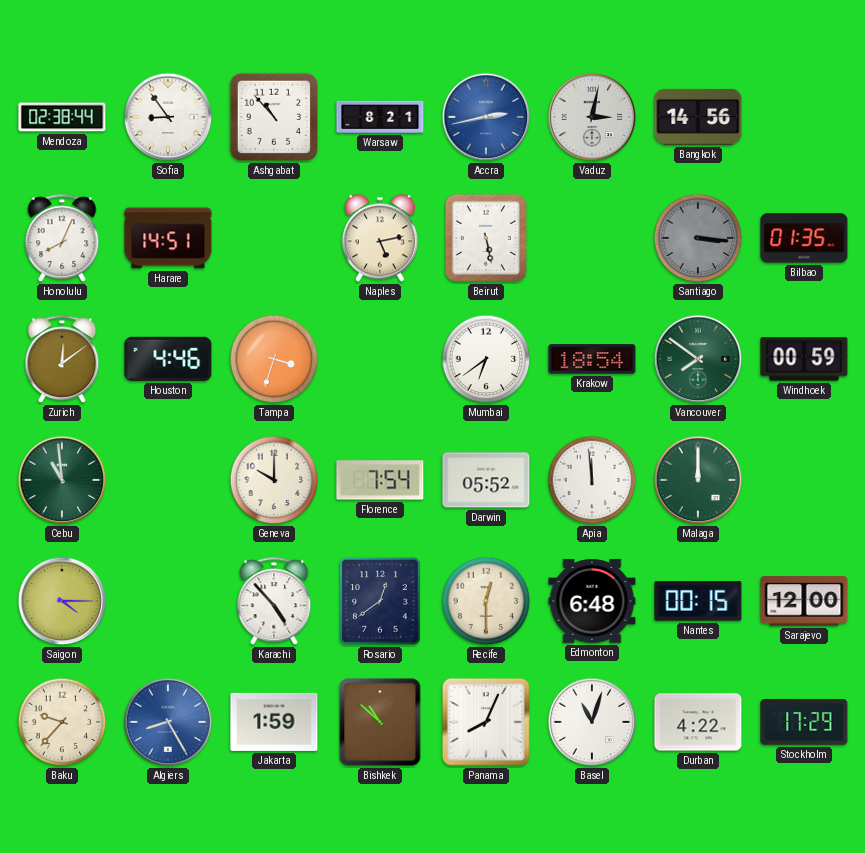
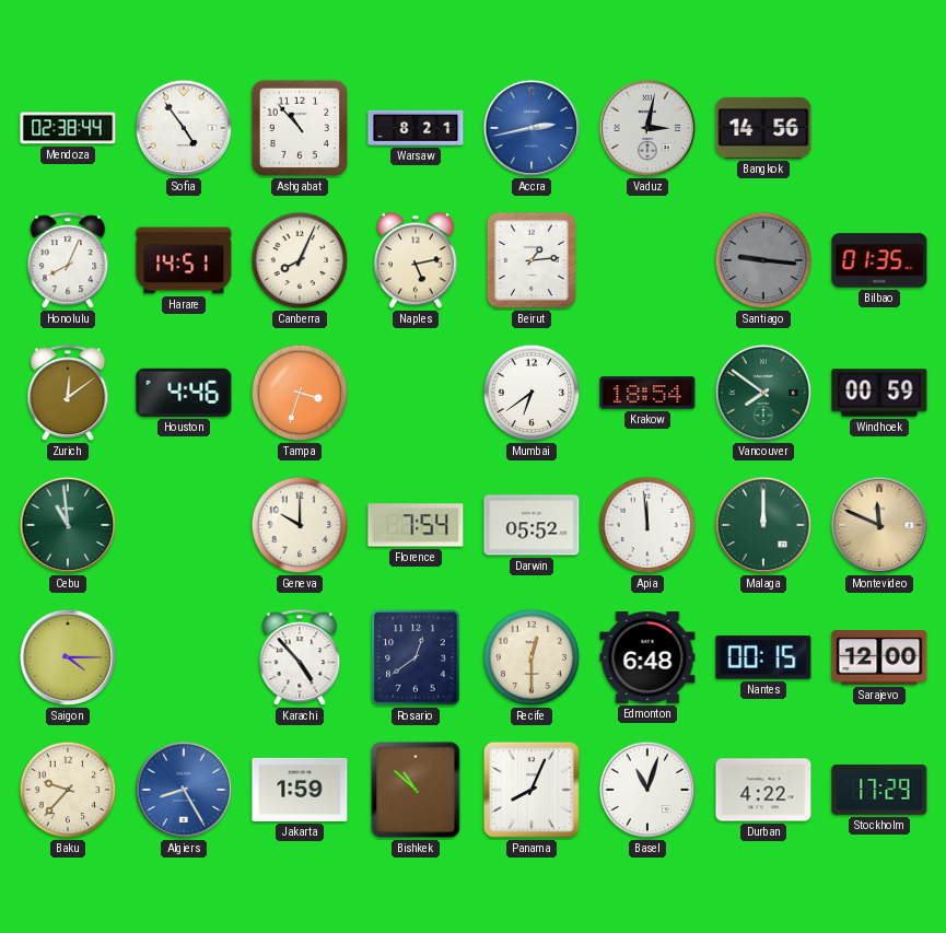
Sofia: 8:54 -> 4:54
Canberra: none -> 8:04
Beirut: 5:28 -> 1:14
Santiago: 3:16 -> 9:16
Montevideo: none -> 11:49
